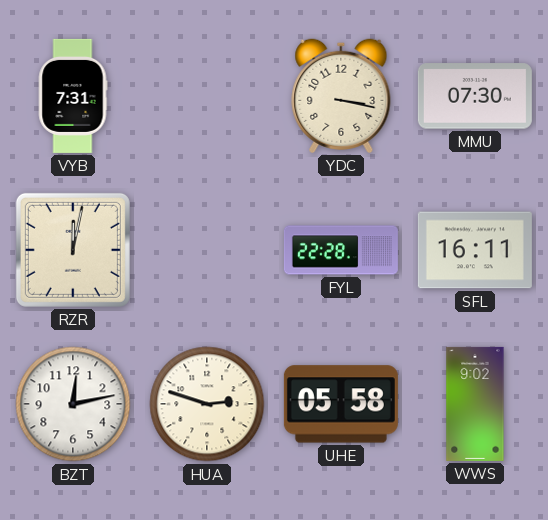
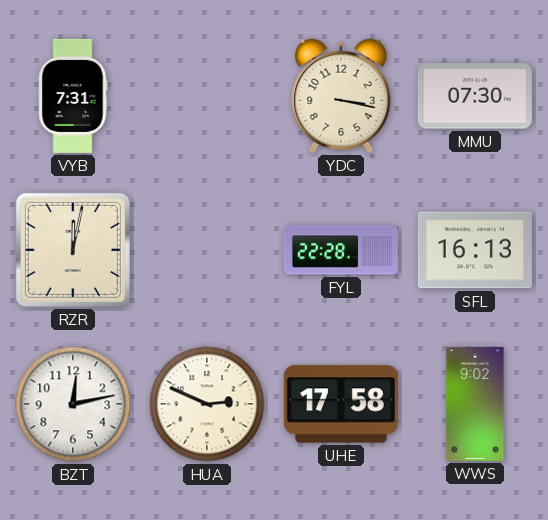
SFL: 16:11 -> 16:13
HUA: 2:48 -> 2:49
UHE: 05:58 -> 17:58
